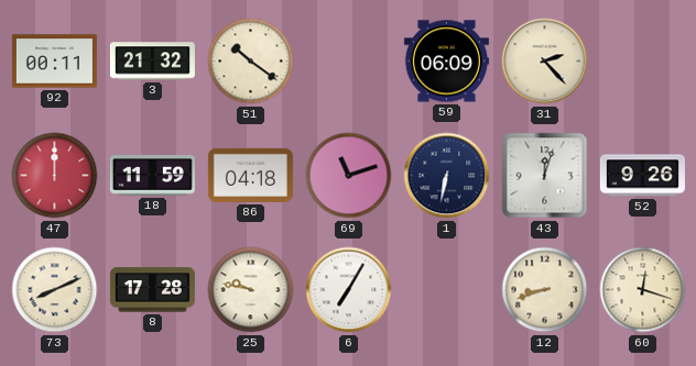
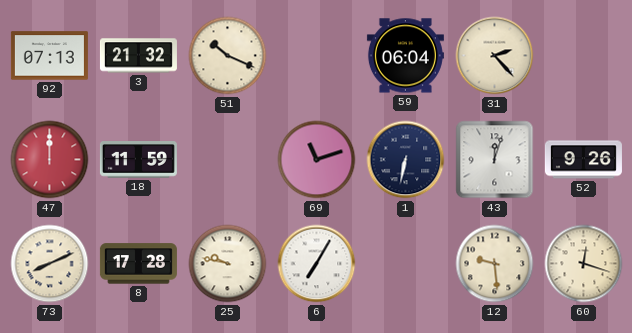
92: 00:11 -> 07:13
51: 10:21 -> 10:19
59: 06:09 -> 06:04
86: 04:18 -> none
12: 8:42 -> 9:29
